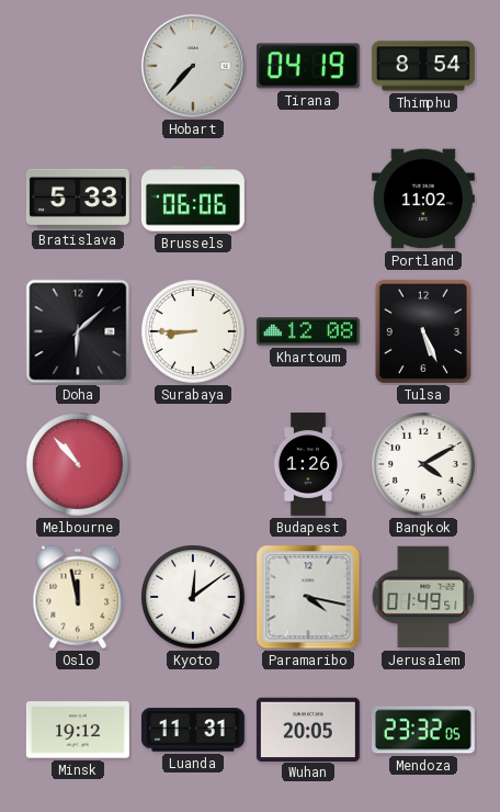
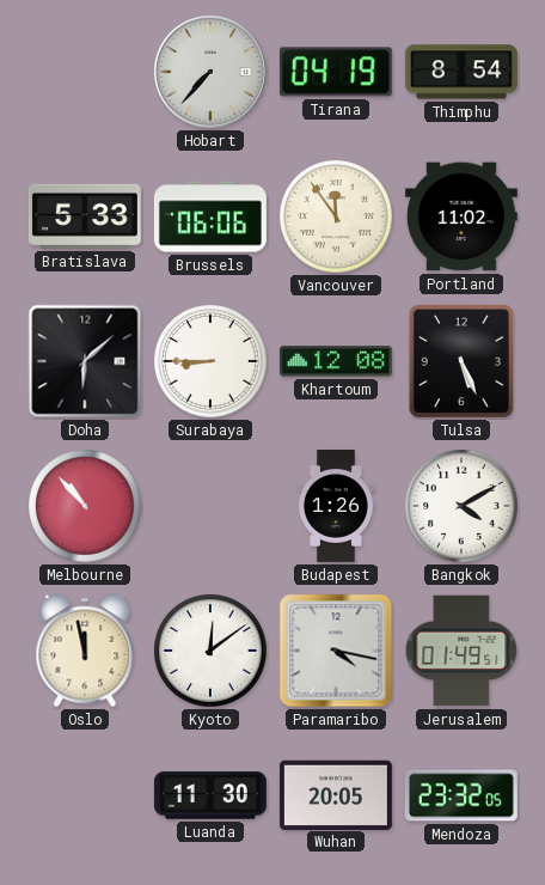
Vancouver: none -> 11:54
Minsk: 19:12 -> none
Luanda: 11:31 -> 11:30
